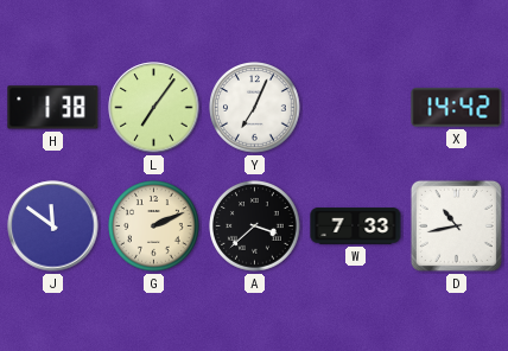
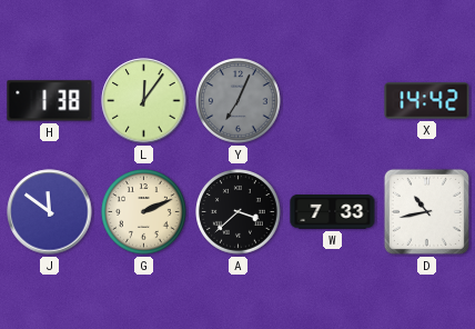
L: 7:06 -> 12:06
Y dial: white -> grey
